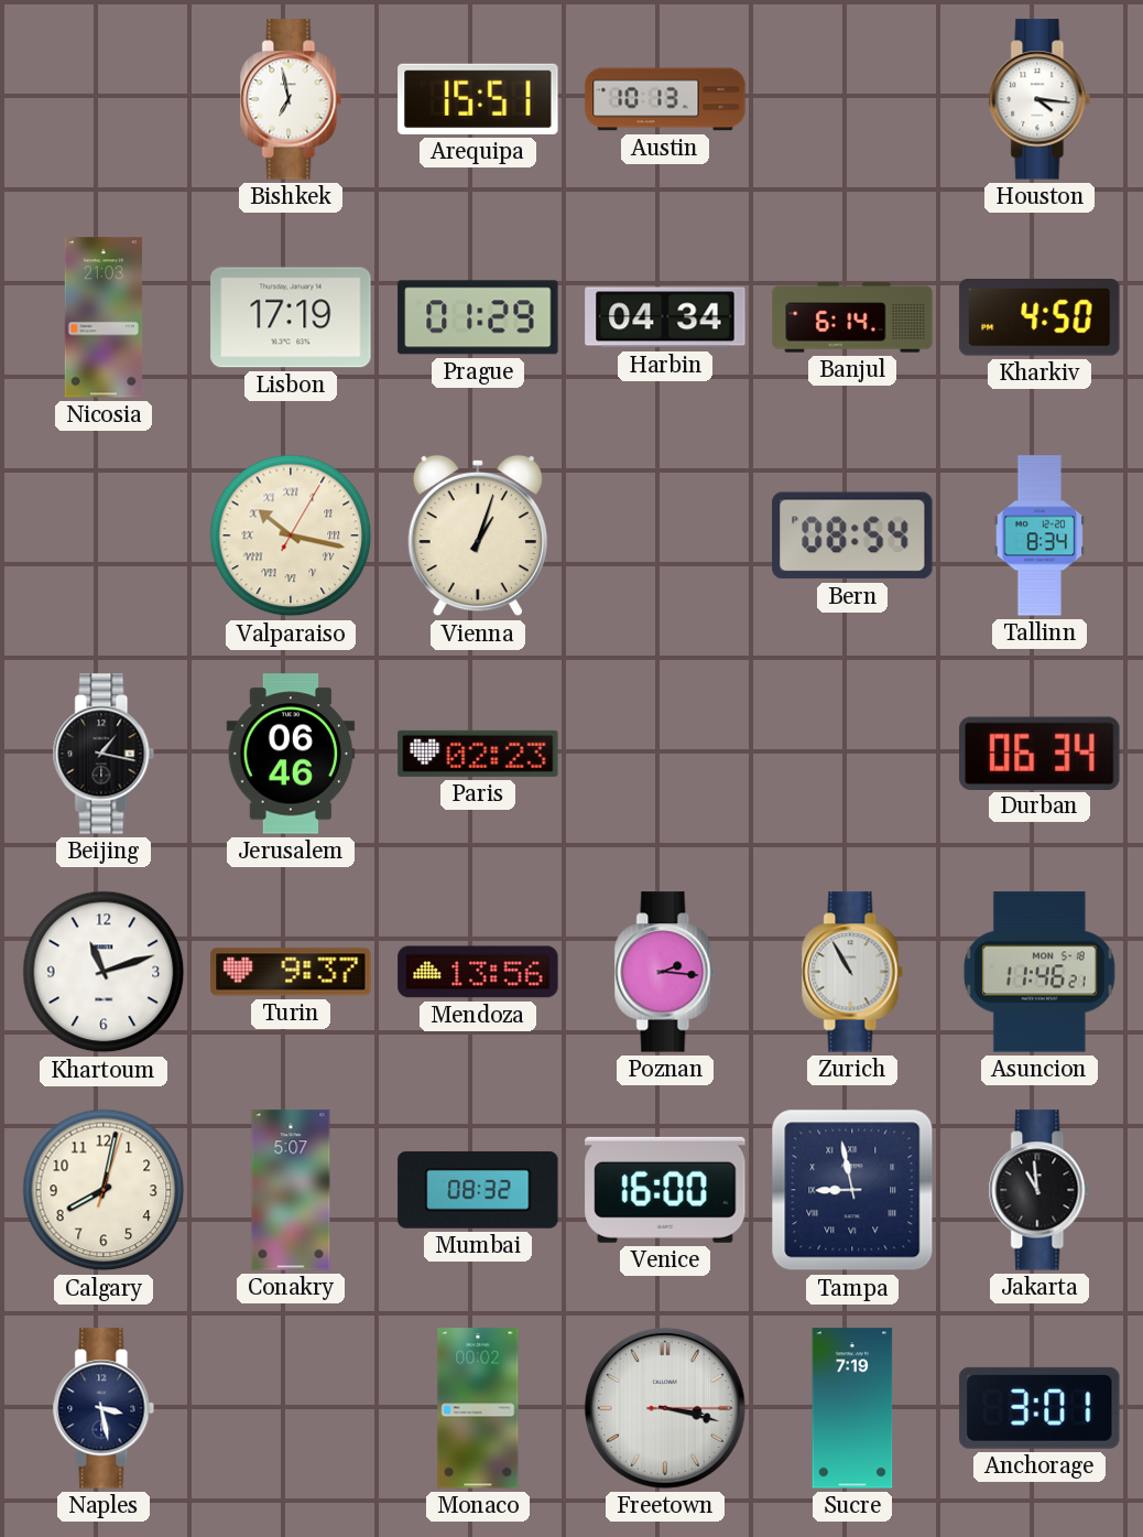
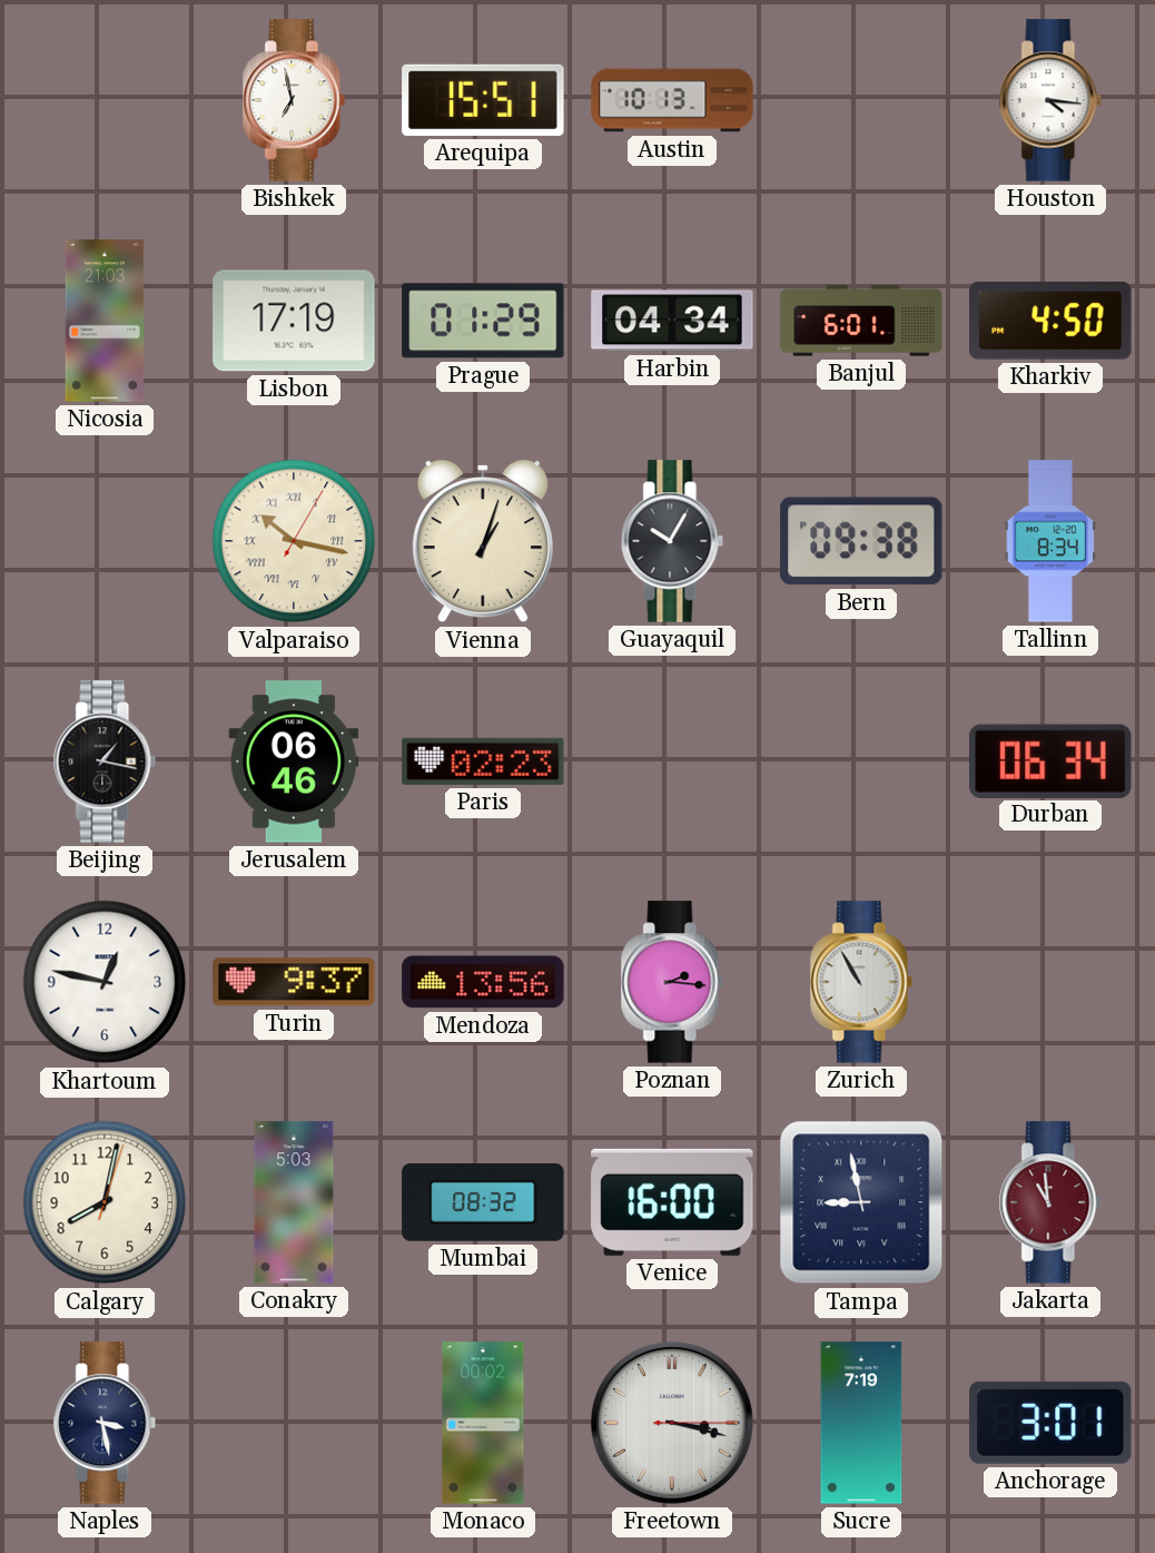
Banjul: 6:14 -> 6:01
Guayaquil: none -> 10:05
Bern: 08:54 -> 09:38
Khartoum: 11:12 -> 12:47
Asuncion: 11:46 -> none
Conakry: 5:07 -> 5:03
Jakarta dial: black -> burgundy
